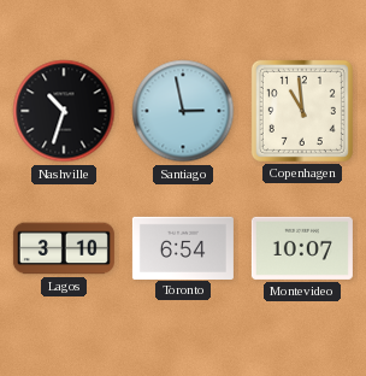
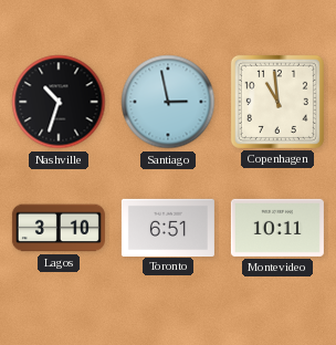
Toronto: 6:54 -> 6:51
Montevideo: 10:07 -> 10:11
